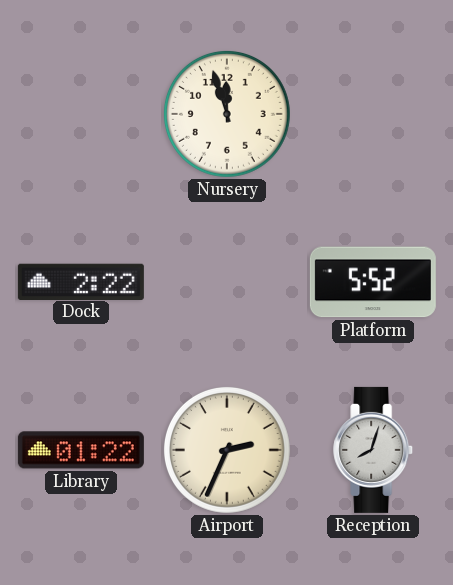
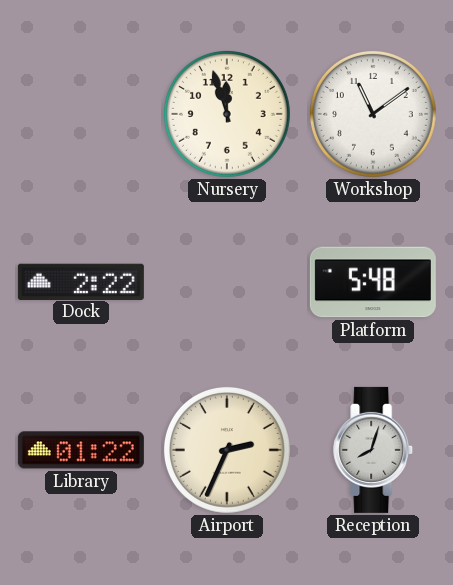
Workshop: none -> 11:09
Platform: 5:52 -> 5:48
